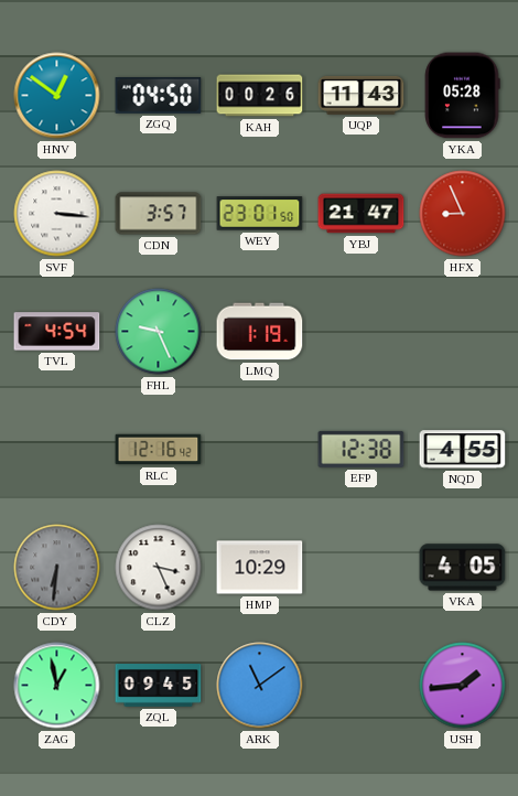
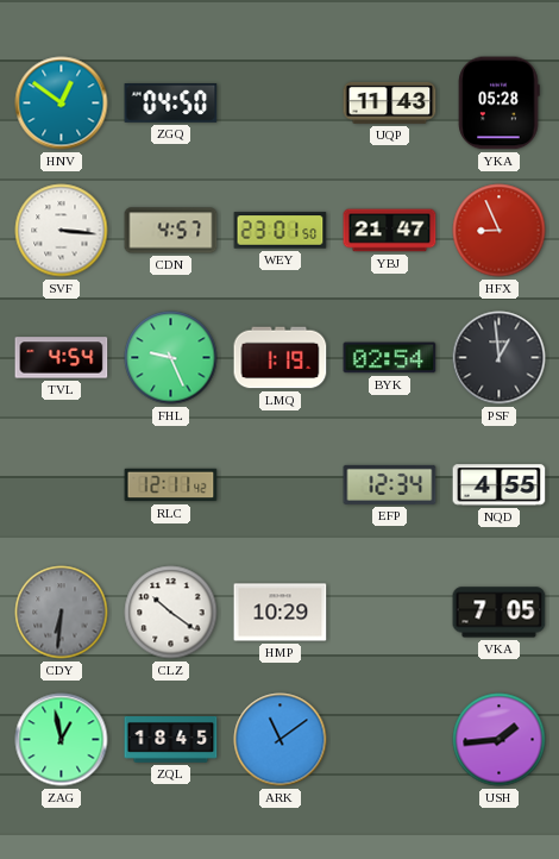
KAH: 00:26 -> none
CDN: 3:57 -> 4:57
BYK: none -> 02:54
PSF: none -> 12:59
RLC: 12:16 -> 12:11
EFP: 12:38 -> 12:34
CLZ: 3:26 -> 10:21
VKA: 4:05 -> 7:05
ZQL: 09:45 -> 18:45
